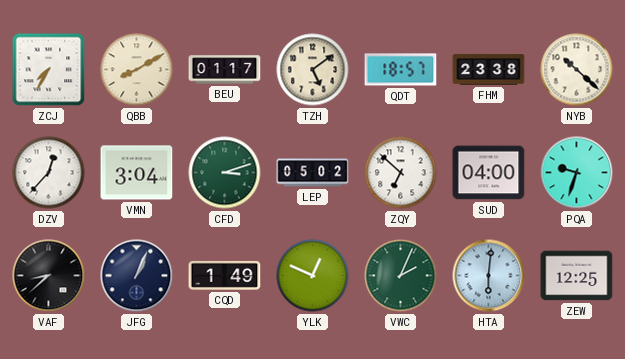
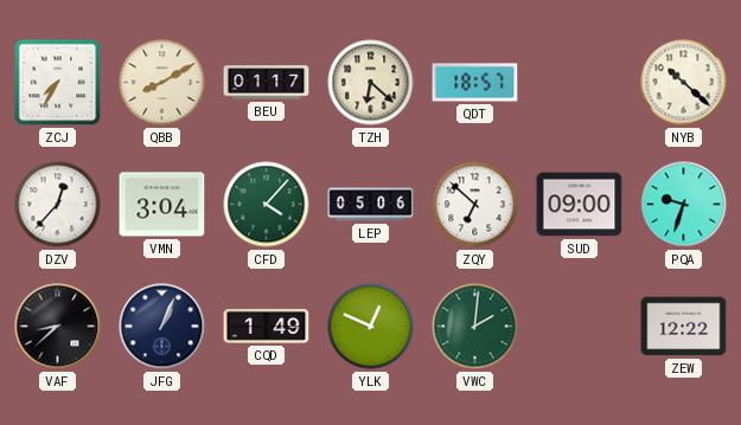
TZH: 5:09 -> 6:22
FHM: 23:38 -> none
CFD: 3:12 -> 4:07
LEP: 05:02 -> 05:06
SUD: 04:00 -> 09:00
VWC: 2:04 -> 2:01
HTA: 6:01 -> none
ZEW: 12:25 -> 12:22
